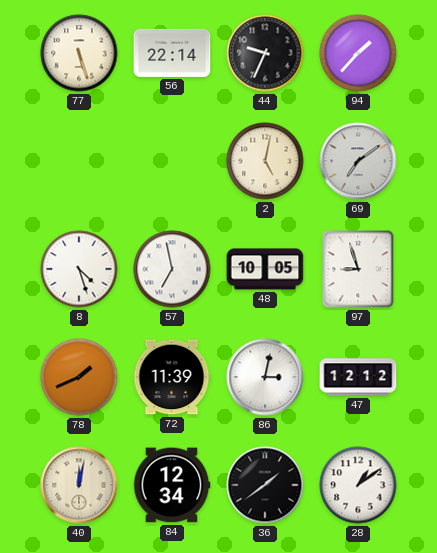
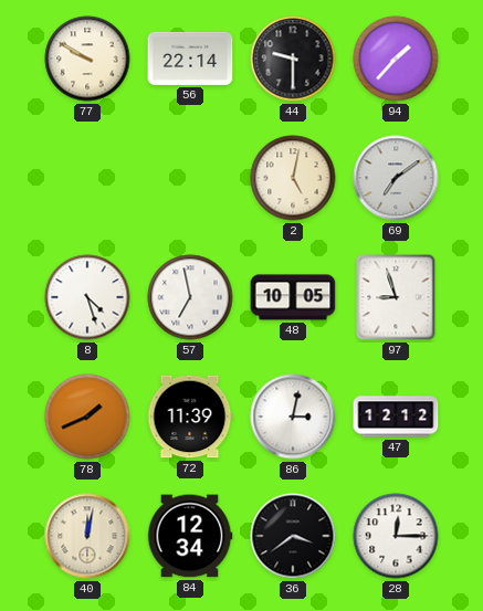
77: 5:27 -> 9:50
44: 9:34 -> 9:30
36: 1:39 -> 3:39
28: 1:09 -> 12:15
